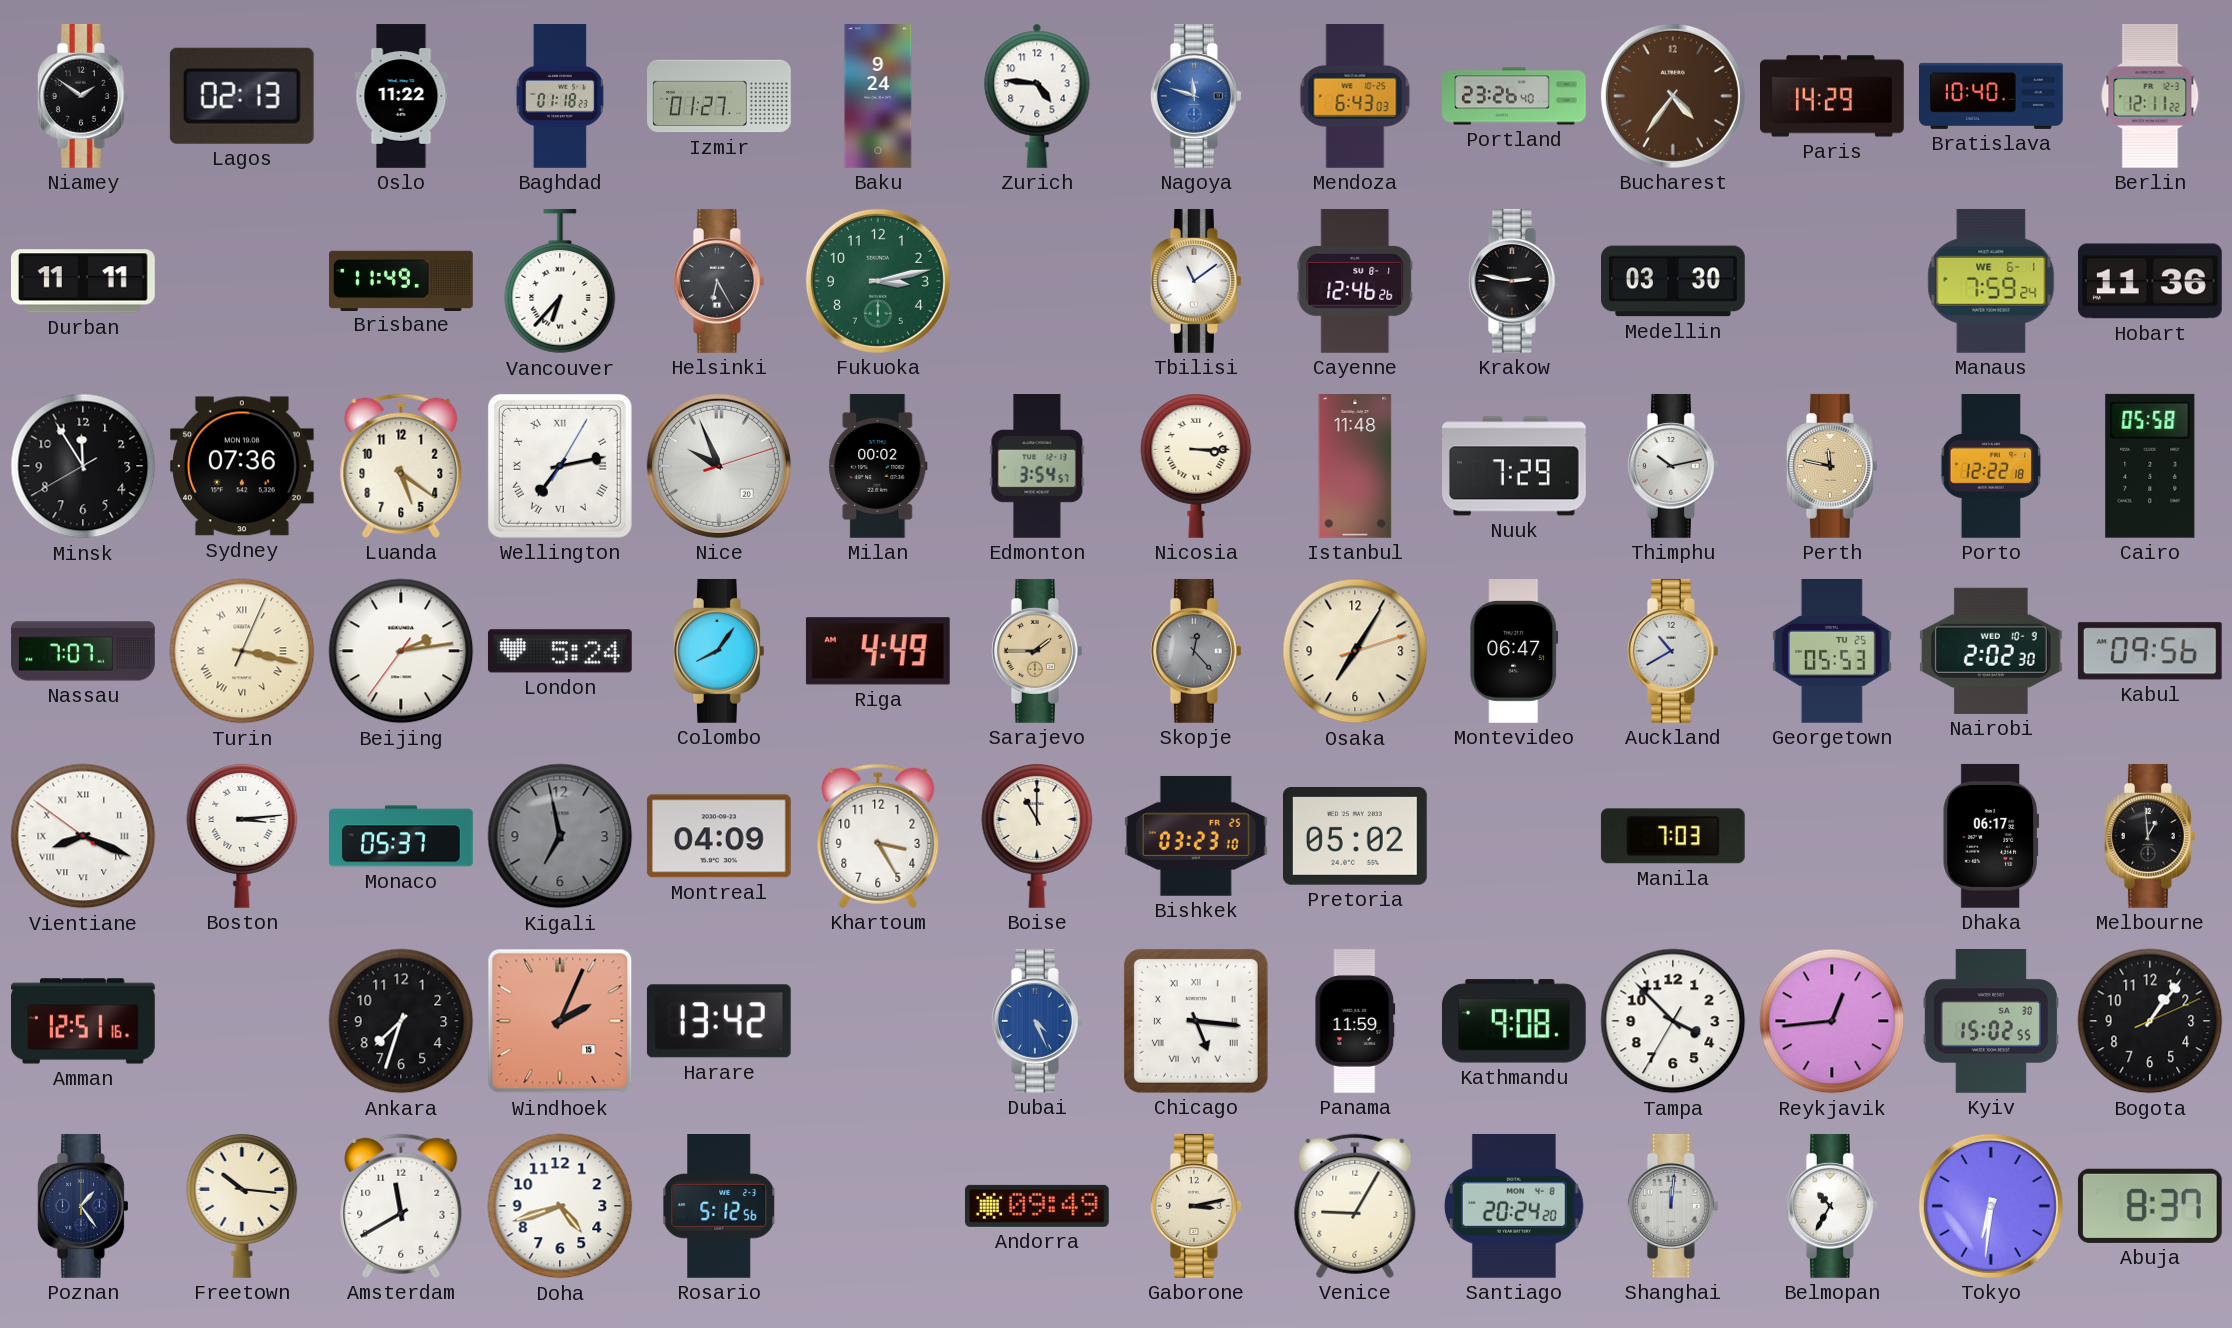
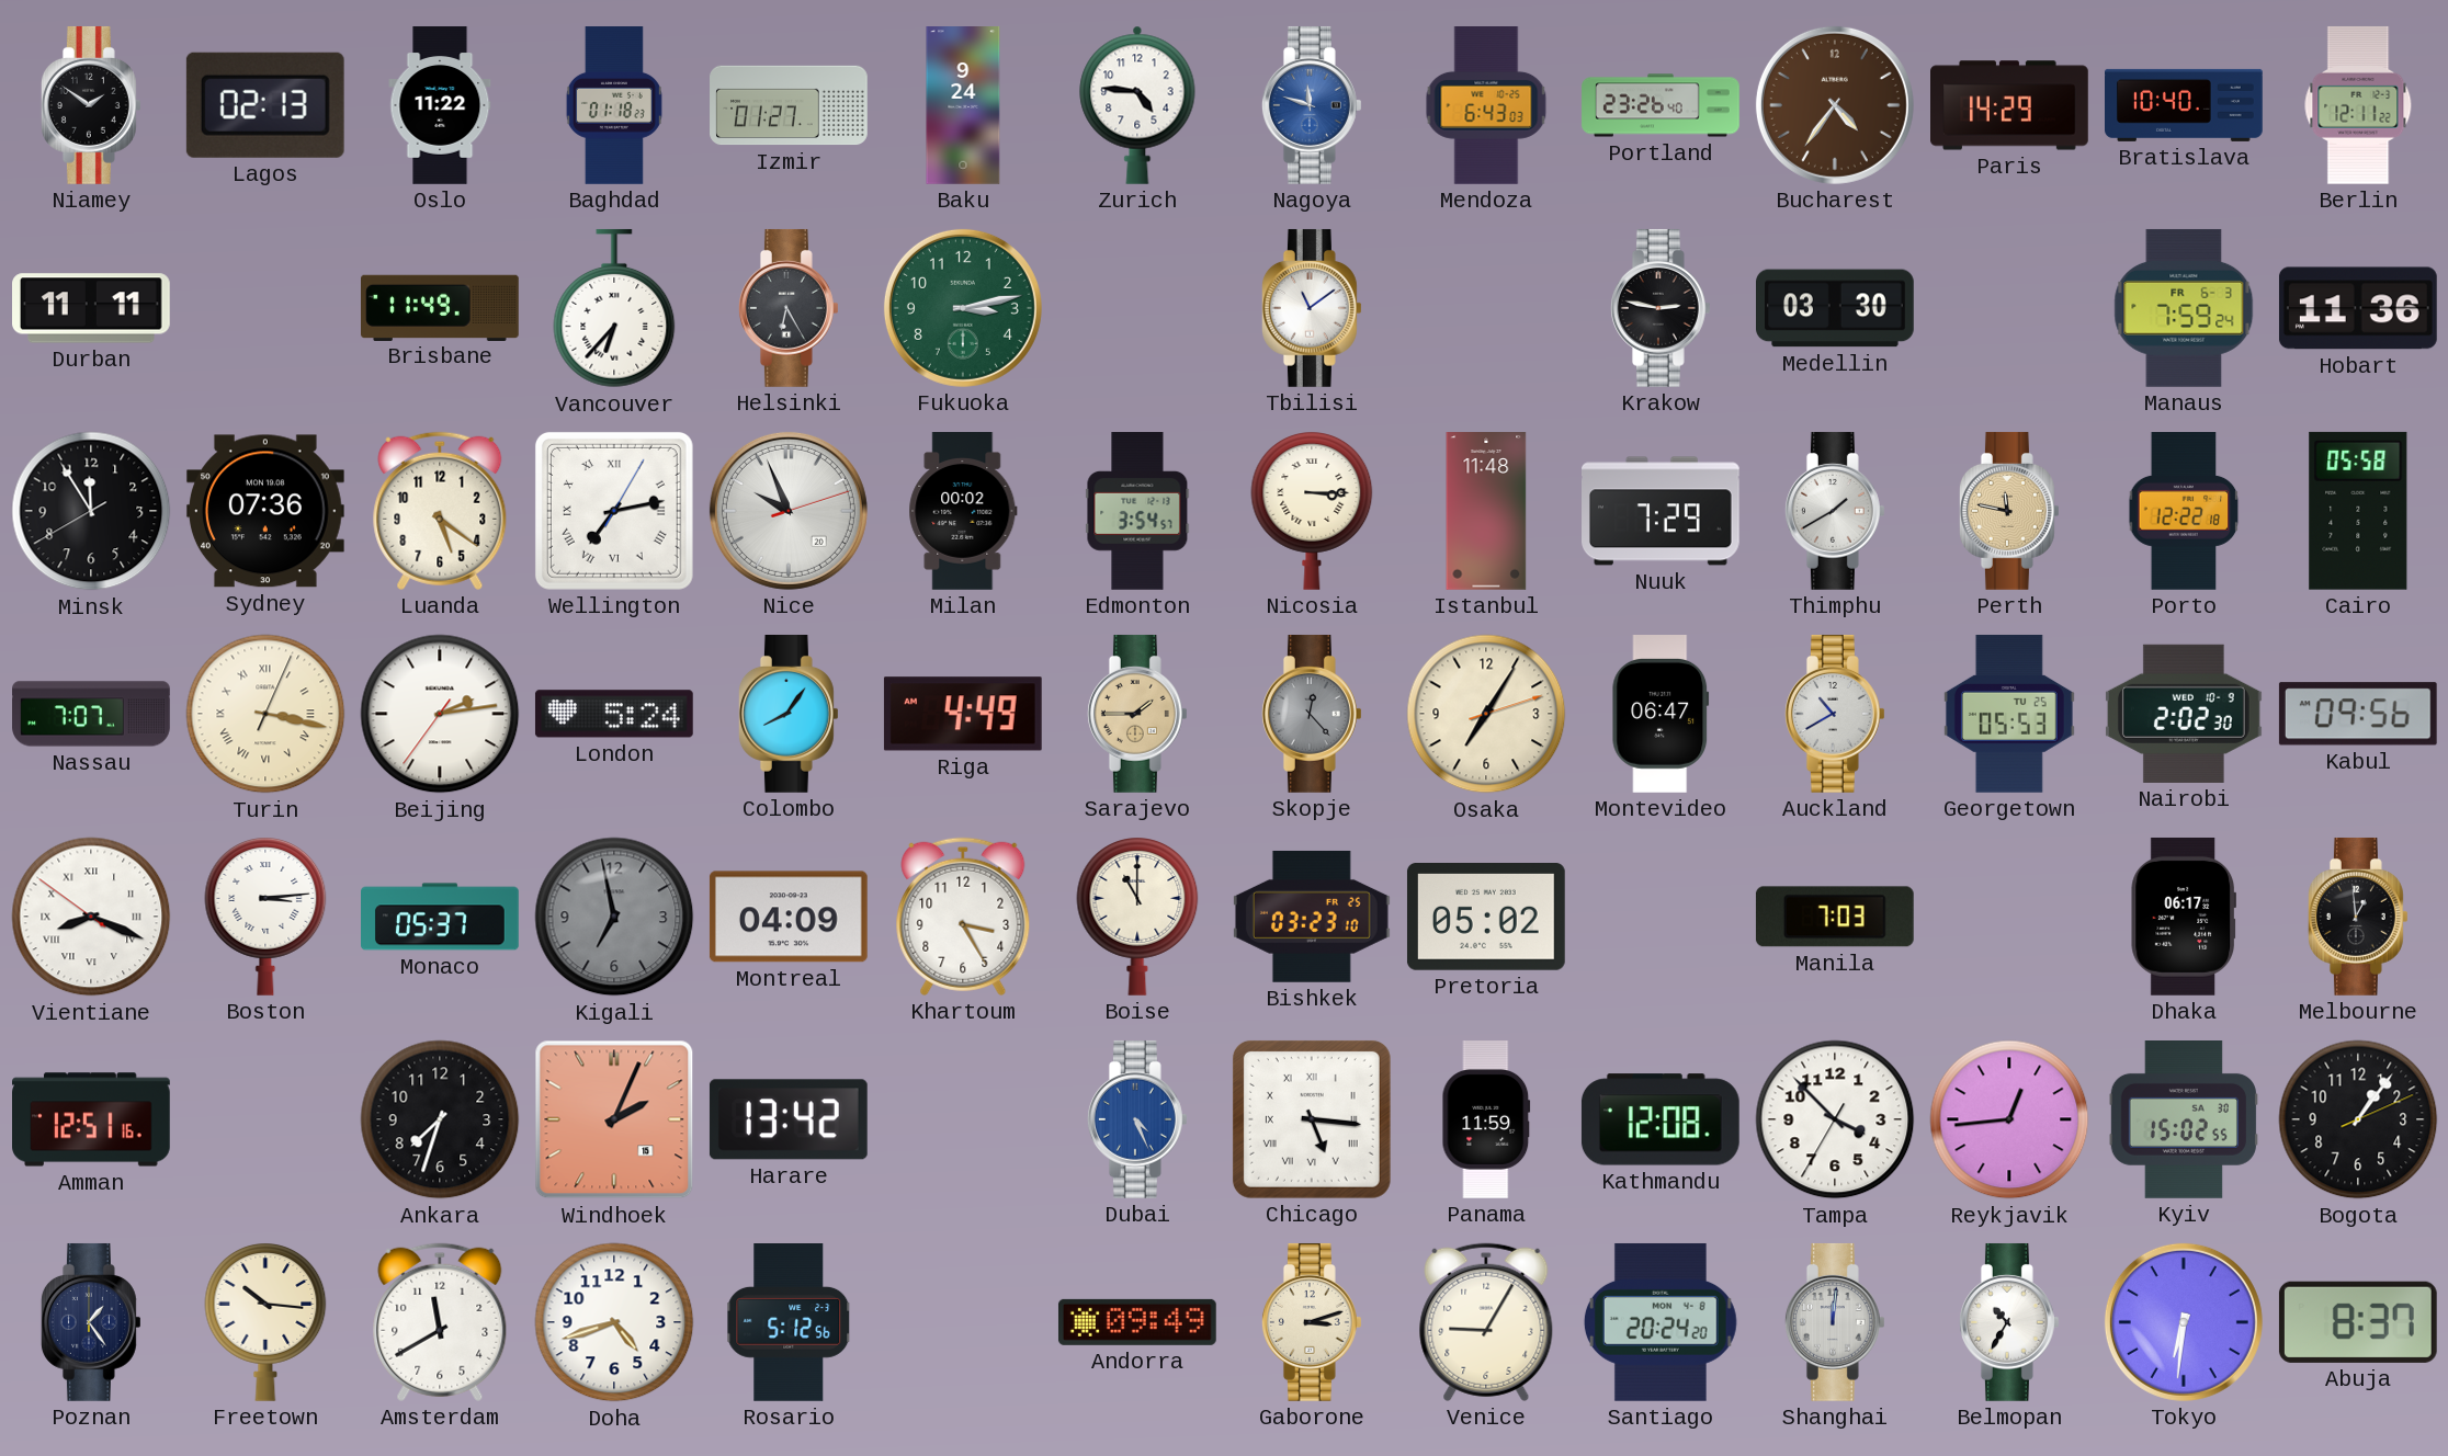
Cayenne: 12:46 -> none
Manaus date: WE 6-1 -> FR 6-3
Thimphu: 10:13 -> 1:40
Kathmandu: 9:08 -> 12:08
Gaborone: 3:13 -> 3:12
